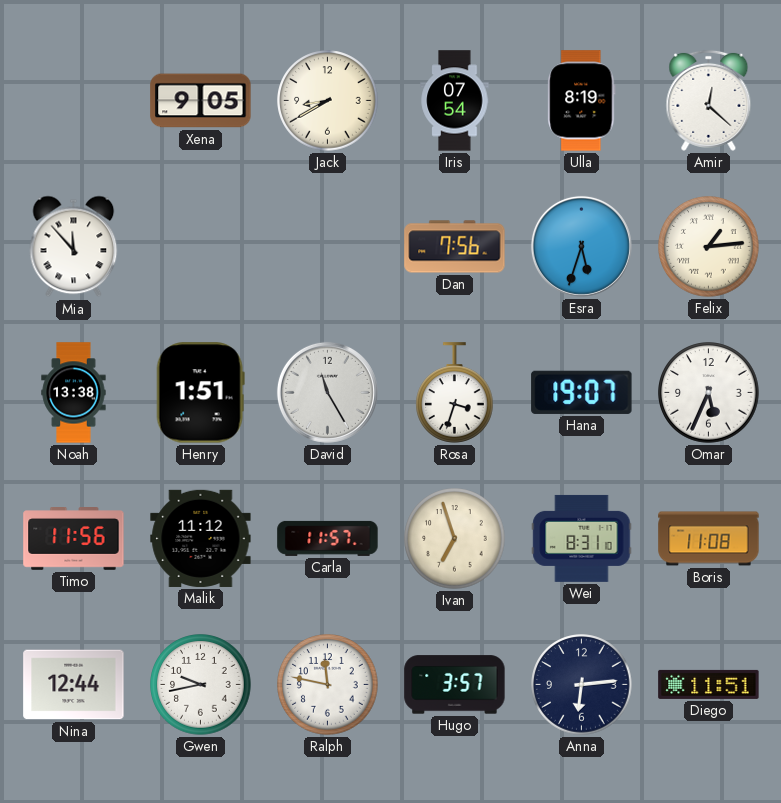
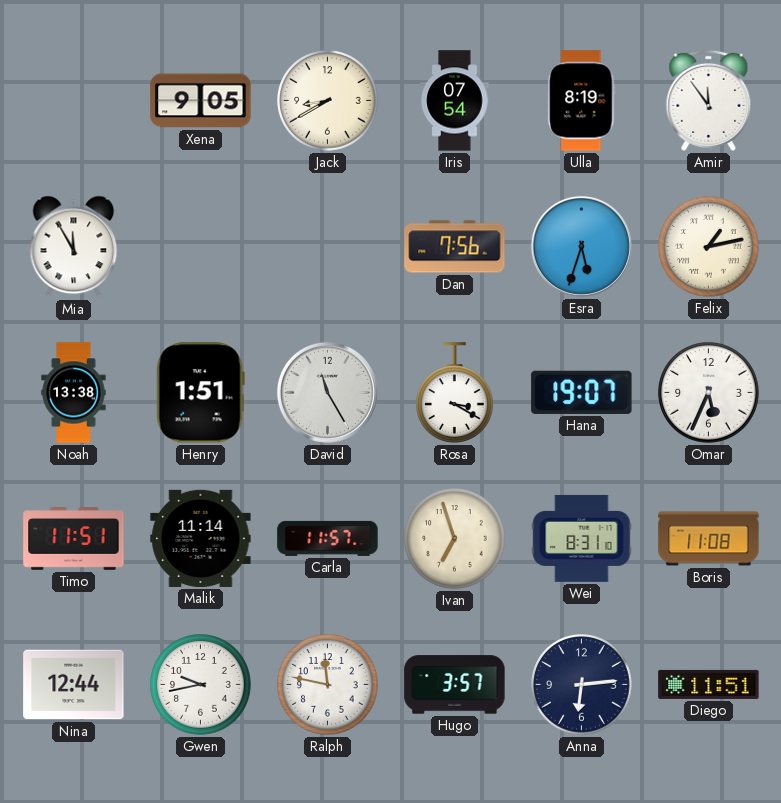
Amir: 12:22 -> 11:54
Mia: 11:53 -> 11:55
Felix: 1:14 -> 1:13
Rosa: 3:33 -> 3:20
Timo: 11:56 -> 11:51
Malik: 11:12 -> 11:14
